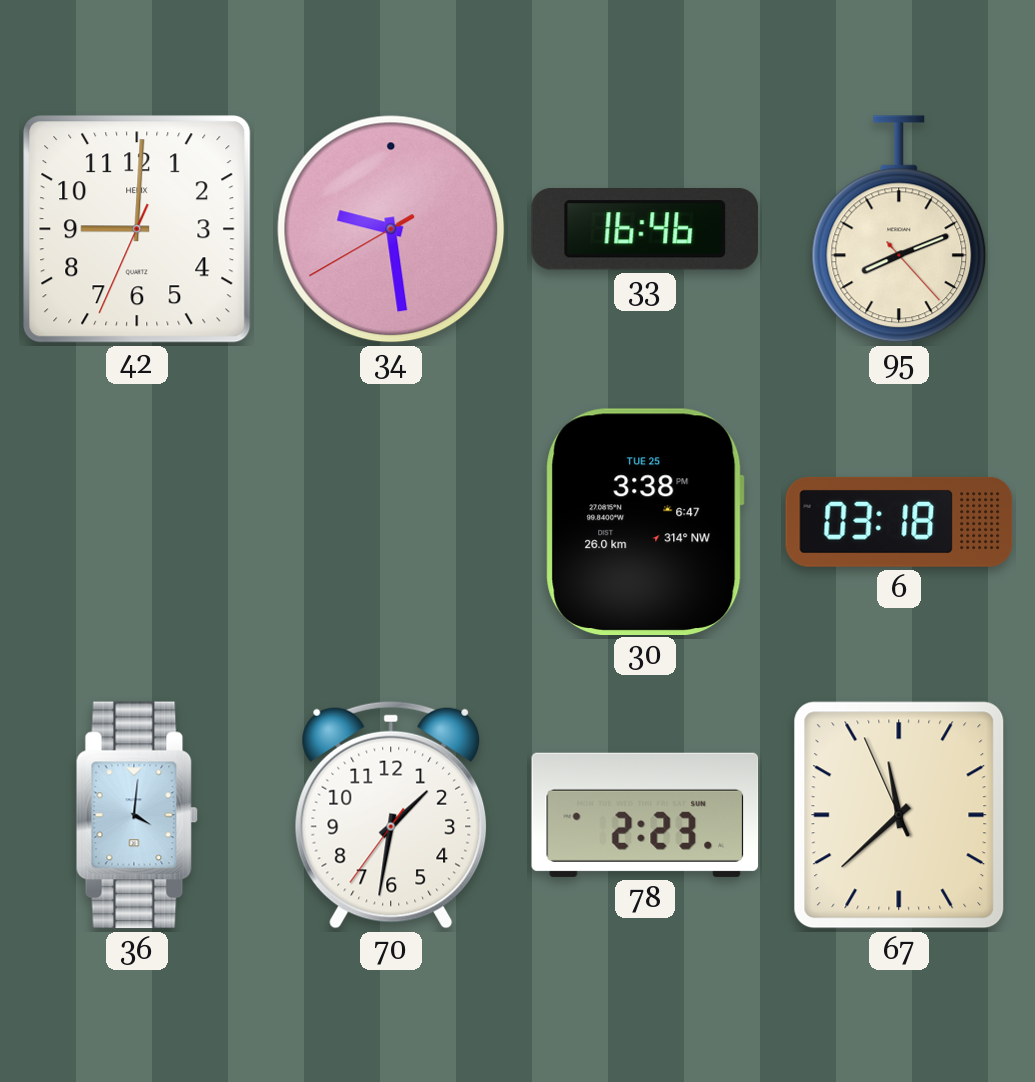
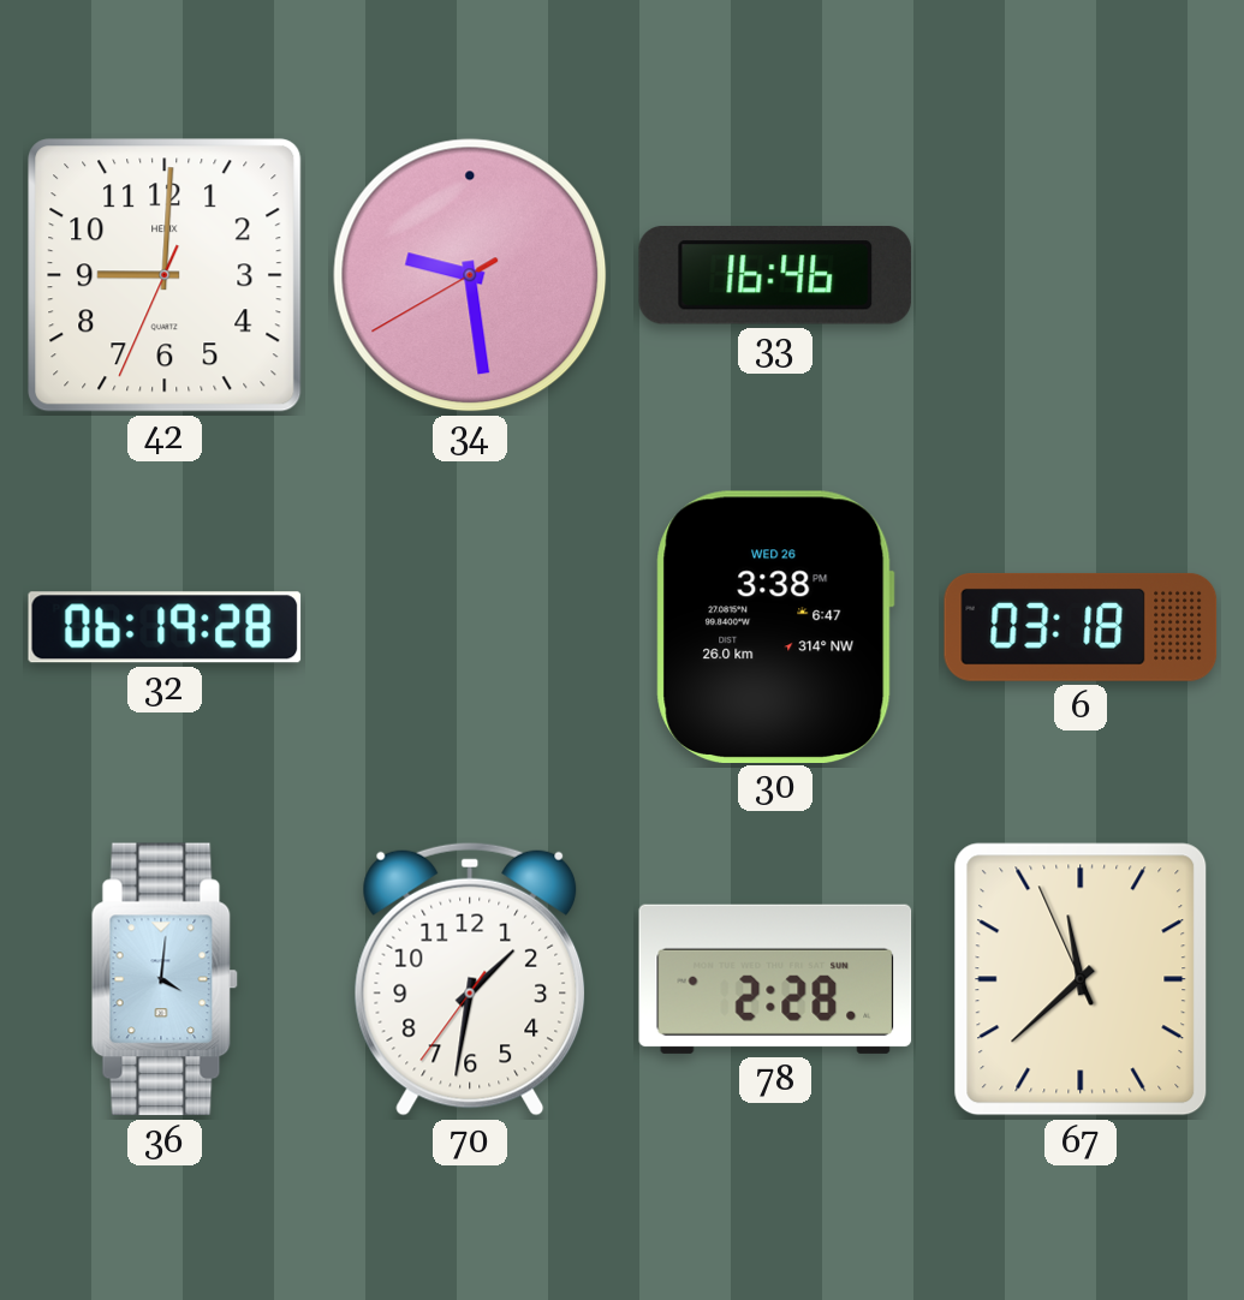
95: 8:11 -> none
32: none -> 06:19
30 date: TUE 25 -> WED 26
78: 2:23 -> 2:28
